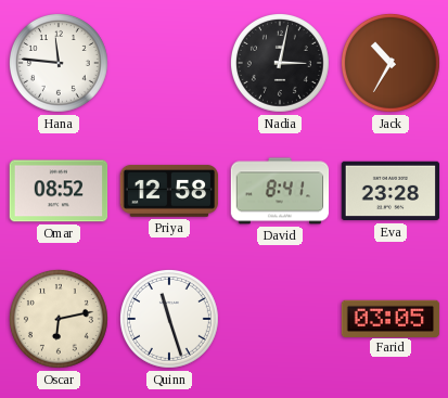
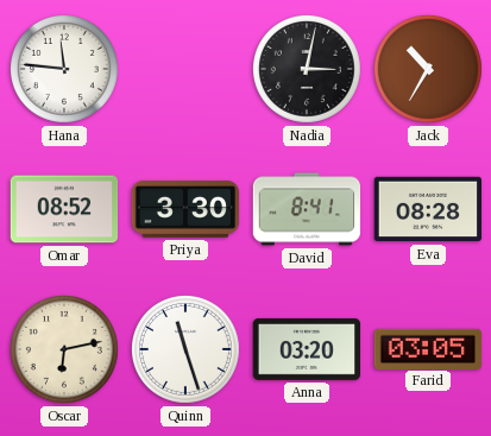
Priya: 12:58 -> 3:30
Eva: 23:28 -> 08:28
Anna: none -> 03:20
